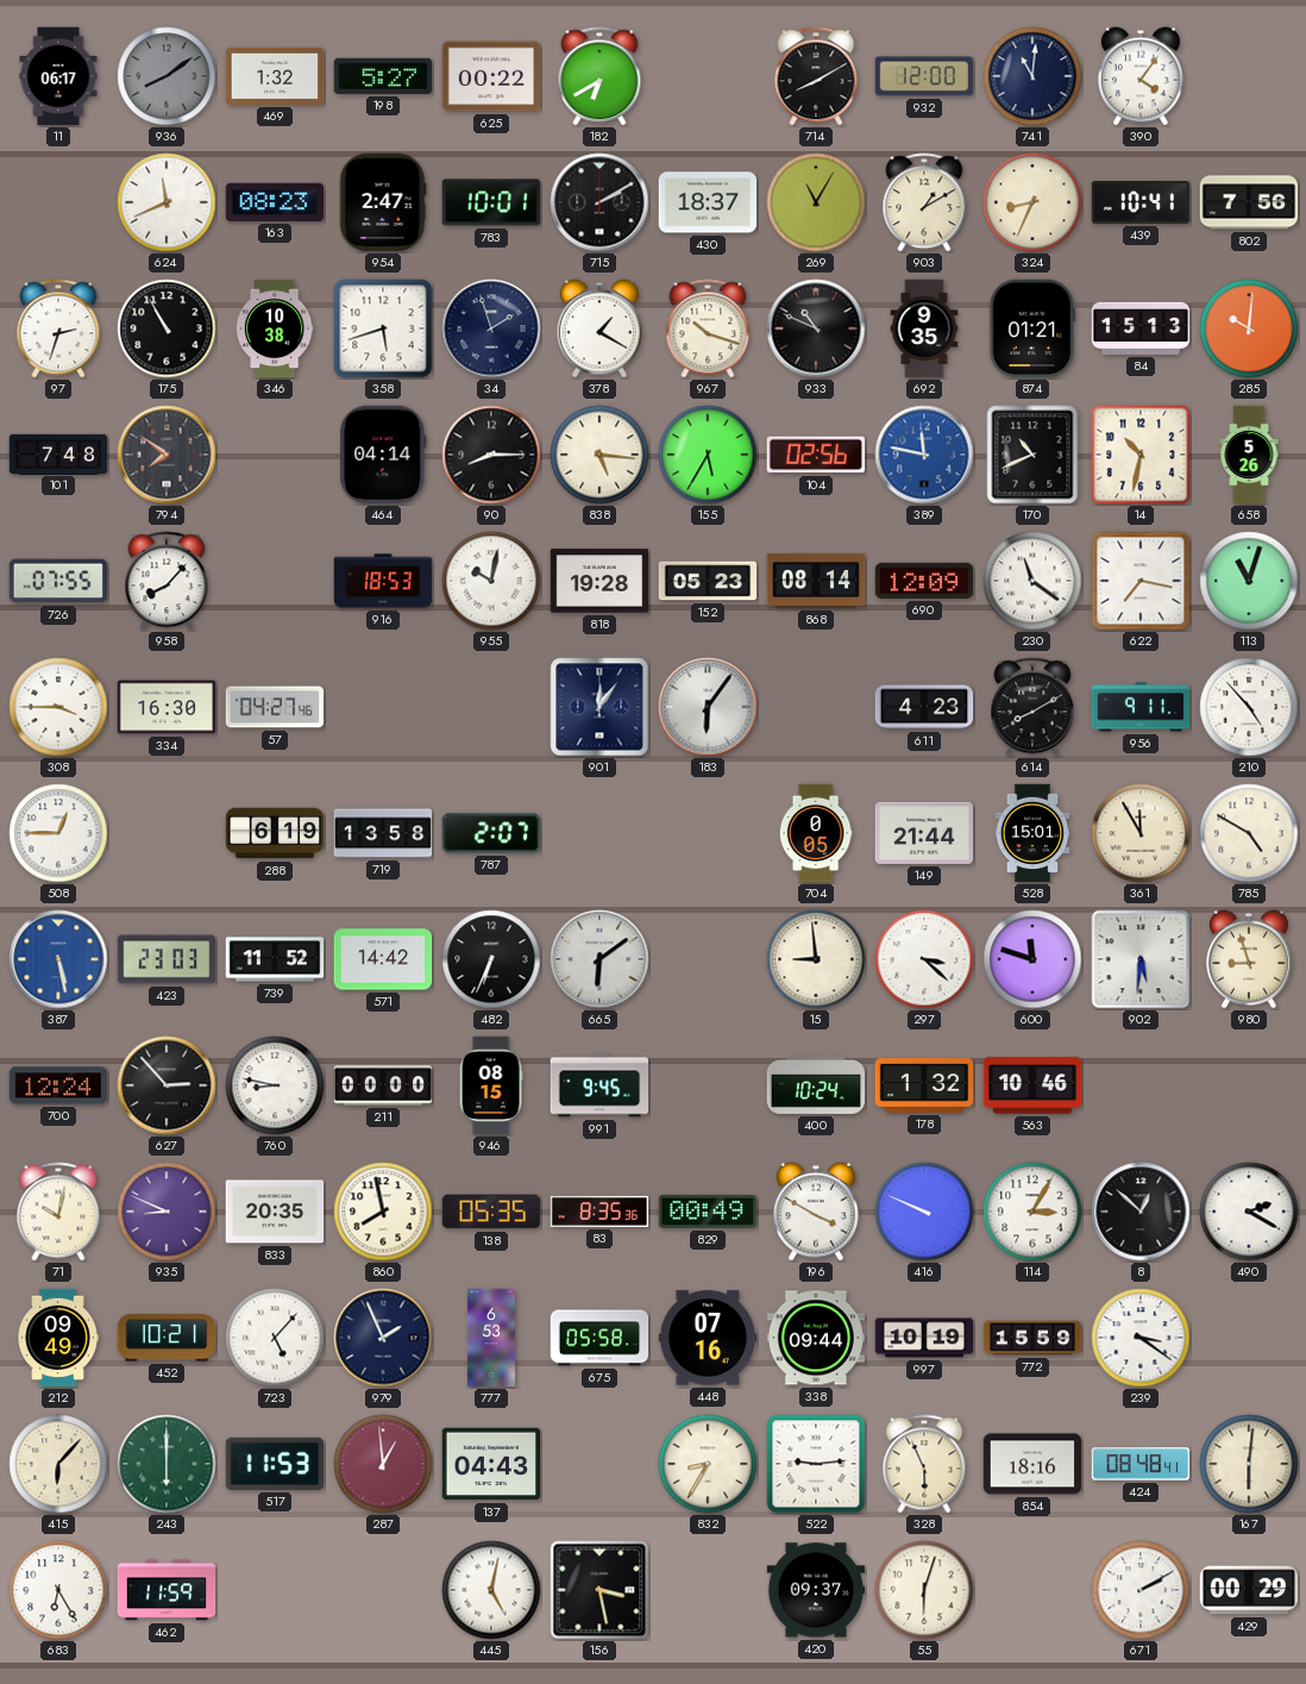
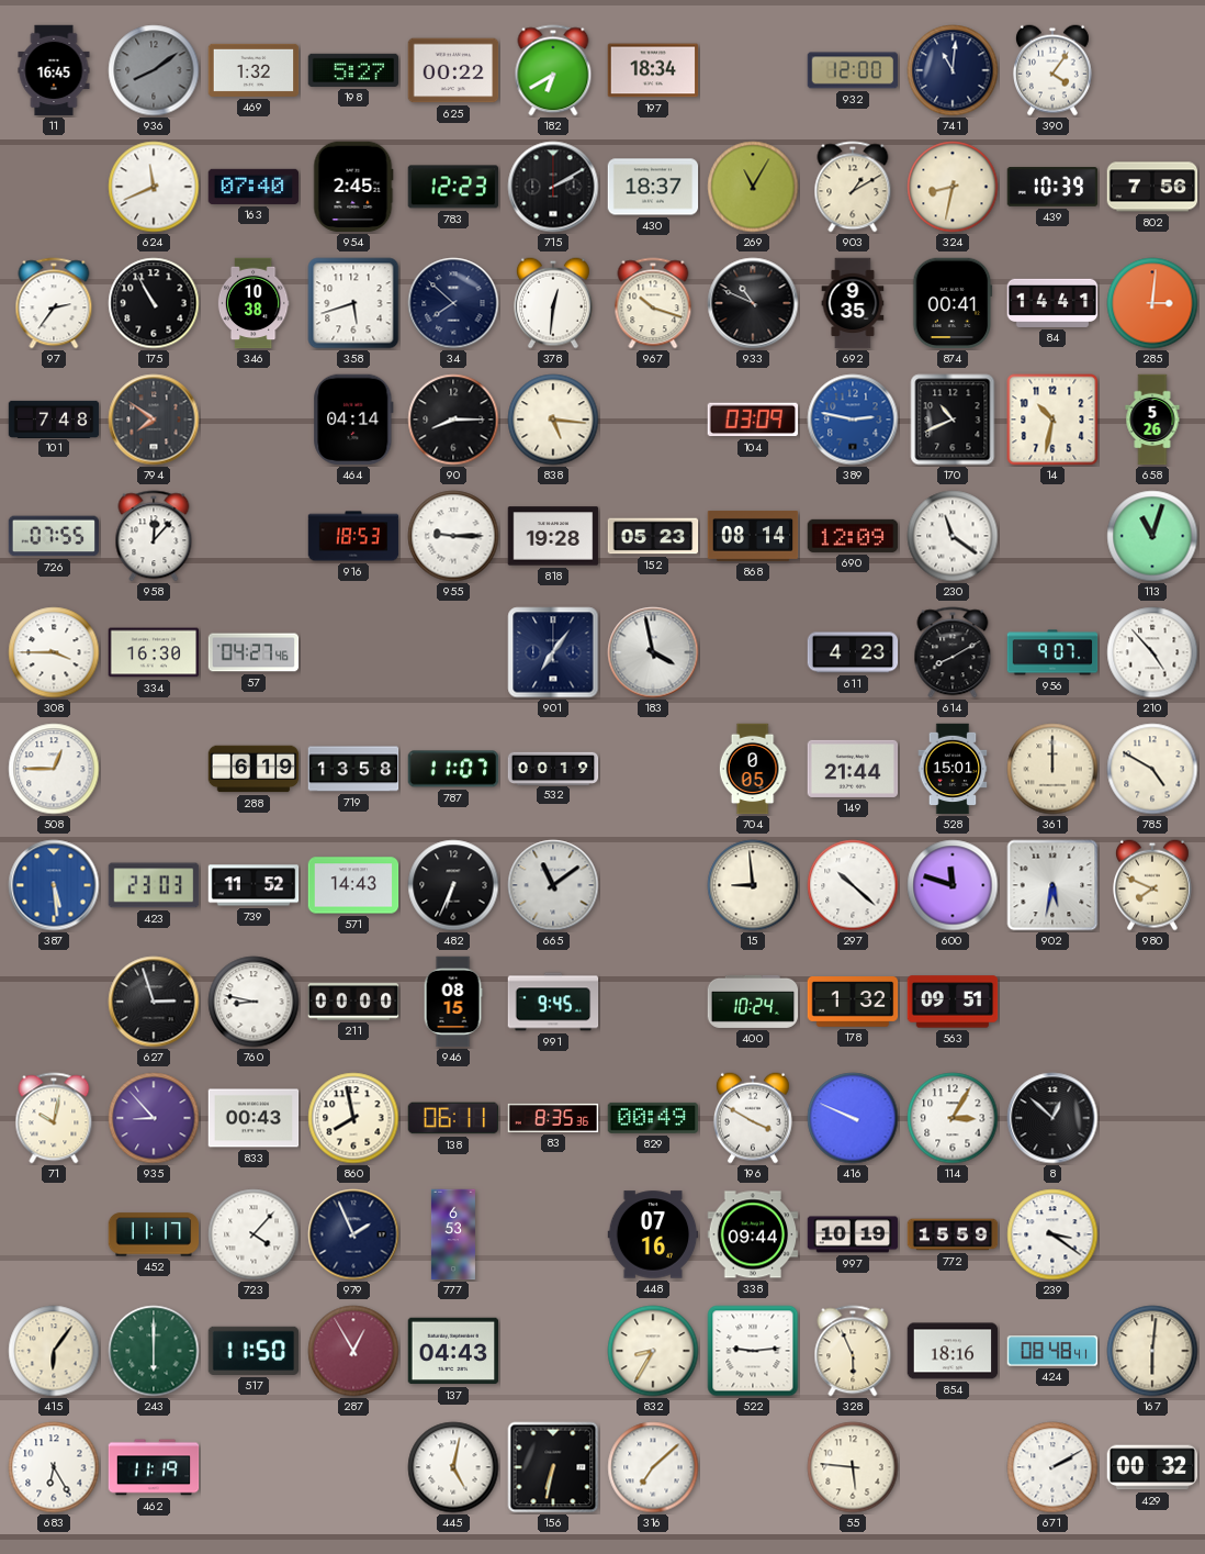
11: 06:17 -> 16:45
197: none -> 18:34
714: 8:10 -> none
163: 08:23 -> 07:40
954: 2:47 -> 2:45
783: 10:01 -> 12:23
324: 8:34 -> 8:32
439: 10:41 -> 10:39
97: 2:33 -> 2:36
34: 1:57 -> 7:52
378: 1:20 -> 12:31
874: 01:21 -> 00:41
84: 15:13 -> 14:41
285: 10:01 -> 3:01
155: 5:35 -> none
104: 02:56 -> 03:09
389: 11:47 -> 2:47
958: 8:07 -> 12:07
955: 10:02 -> 9:15
622: 7:17 -> none
901: 12:06 -> 7:06
183: 6:06 -> 3:58
956: 9:11 -> 9:07
787: 2:07 -> 11:07
532: none -> 00:19
361: 11:55 -> 12:00
387: 5:28 -> 5:29
571: 14:42 -> 14:43
665: 6:09 -> 11:09
297: 3:22 -> 10:22
902: 5:31 -> 5:32
980: 8:57 -> 7:49
700: 12:24 -> none
627: 2:53 -> 2:57
563: 10:46 -> 09:51
935: 8:49 -> 8:53
833: 20:35 -> 00:43
138: 05:35 -> 06:11
490: 2:20 -> none
212: 09:49 -> none
452: 10:21 -> 11:17
723: 5:07 -> 4:07
675: 05:58 -> none
415: 6:07 -> 6:06
517: 11:53 -> 11:50
287: 12:59 -> 12:55
462: 11:59 -> 11:19
156: 3:28 -> 6:32
316: none -> 7:08
420: 09:37 -> none
55: 6:03 -> 5:46
429: 00:29 -> 00:32
